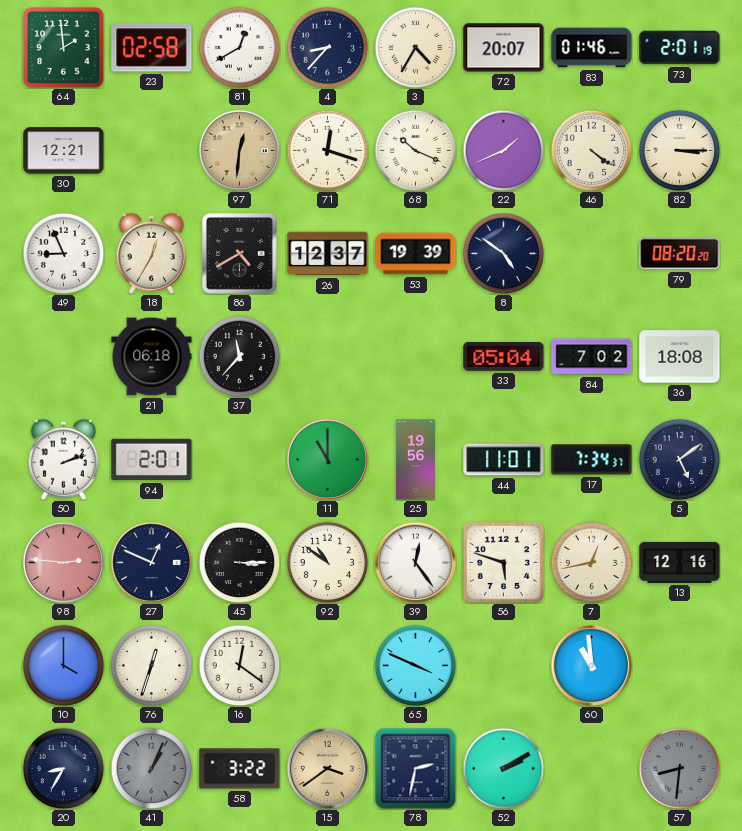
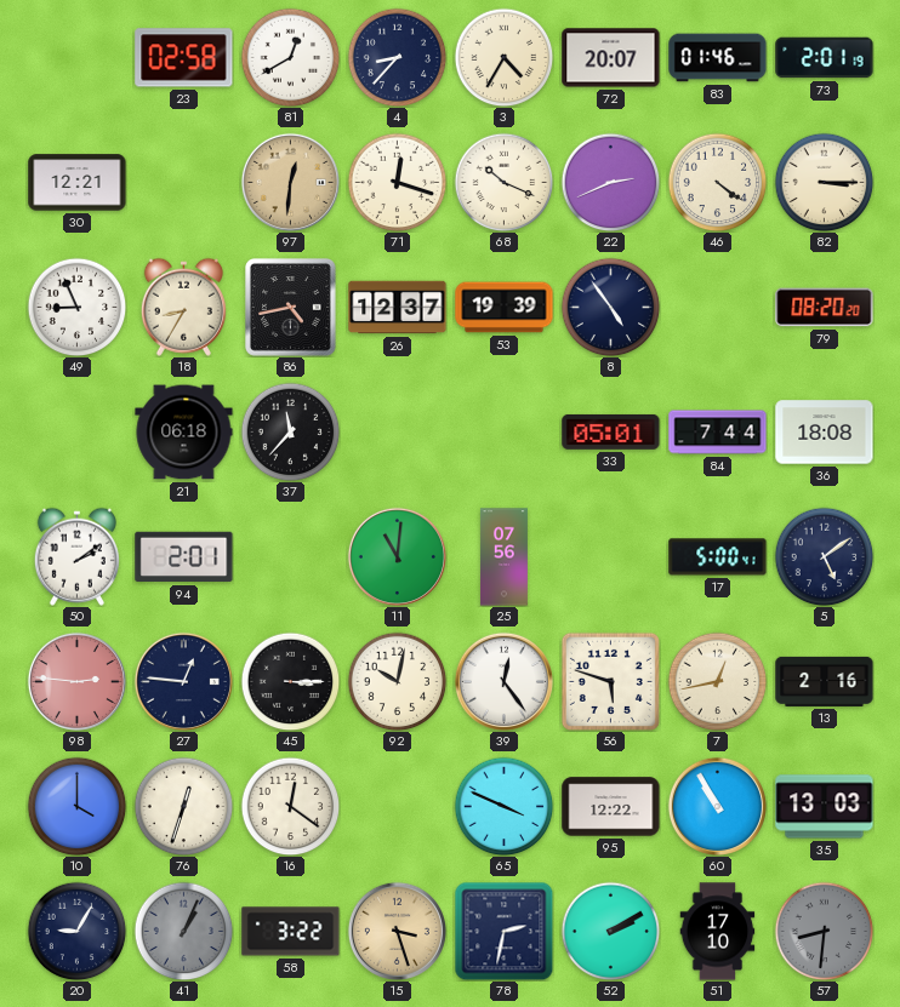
64: 1:59 -> none
22: 1:41 -> 2:41
18: 12:35 -> 8:35
86: 4:40 -> 4:43
8: 4:51 -> 4:54
33: 05:04 -> 05:01
84: 7:02 -> 7:44
50: 2:12 -> 2:09
11: 11:00 -> 11:01
25: 19:56 -> 07:56
44: 11:01 -> none
17: 7:34 -> 5:00
27: 12:49 -> 12:46
92: 10:51 -> 10:02
13: 12:16 -> 2:16
95: none -> 12:22
60: 10:59 -> 10:55
35: none -> 13:03
20: 8:35 -> 9:05
15: 3:39 -> 3:27
51: none -> 17:10
